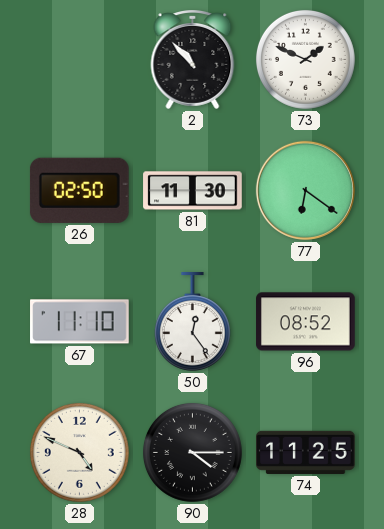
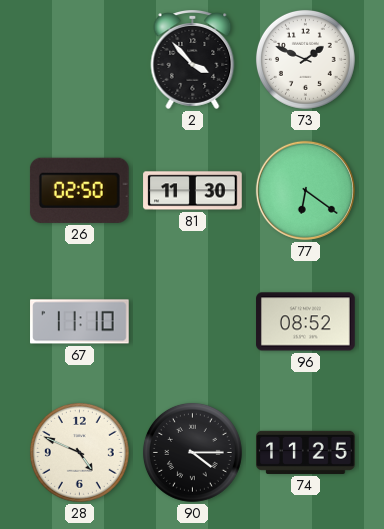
2: 10:53 -> 3:53
50: 12:24 -> none
